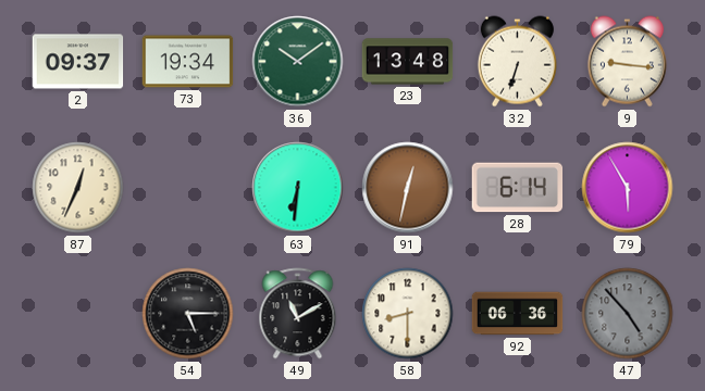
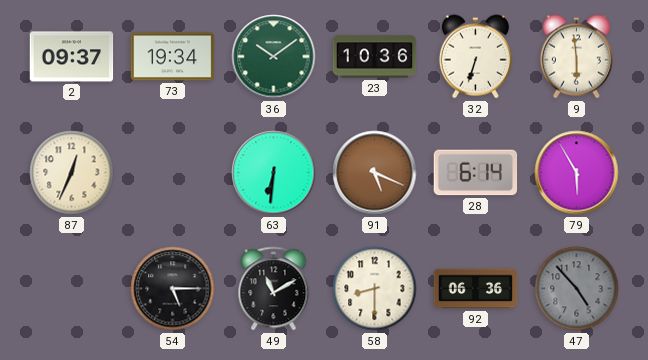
23: 13:48 -> 10:36
9: 9:16 -> 5:59
91: 12:32 -> 5:19
